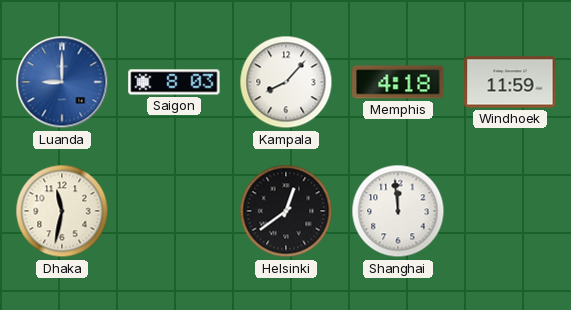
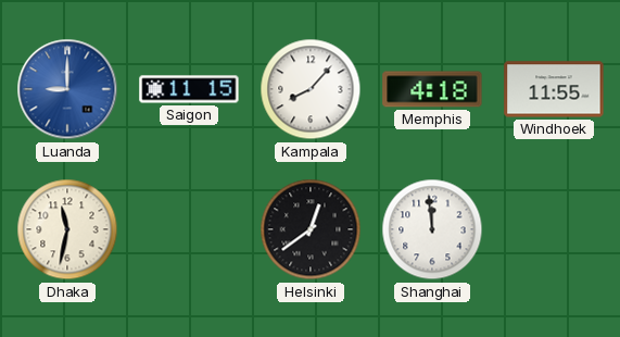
Saigon: 8:03 -> 11:15
Windhoek: 11:59 -> 11:55
